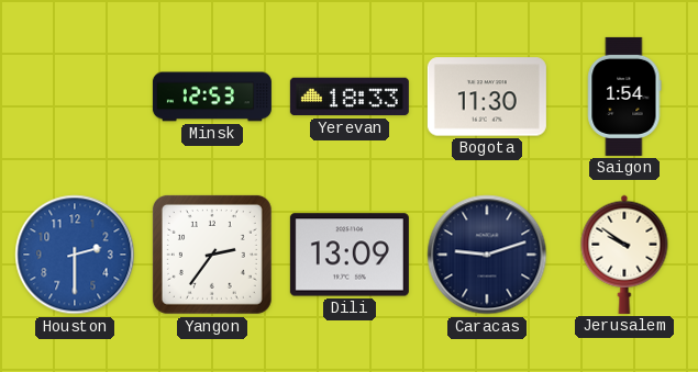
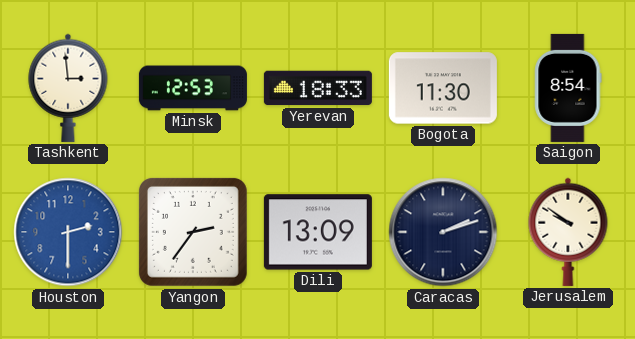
Tashkent: none -> 2:59
Saigon: 1:54 -> 8:54
Caracas: 9:12 -> 2:12
